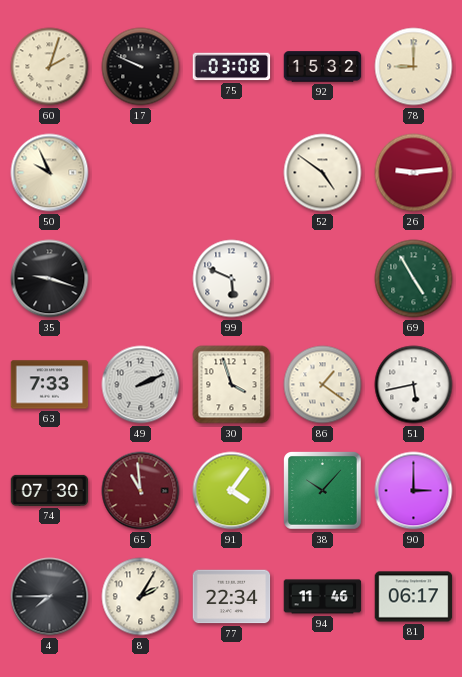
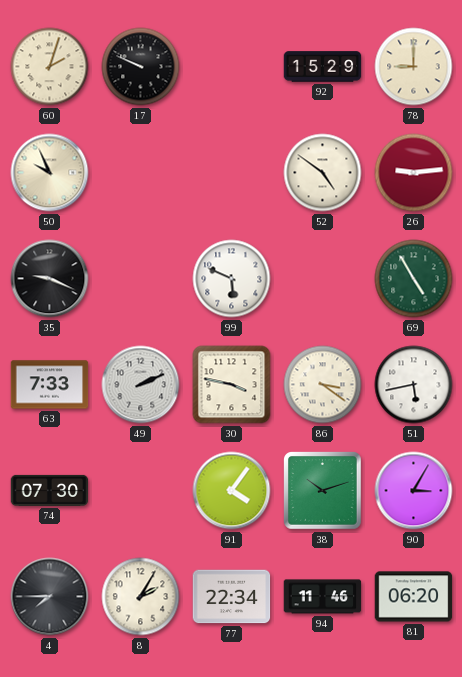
75: 03:08 -> none
92: 15:32 -> 15:29
35: 9:18 -> 9:19
30: 3:57 -> 3:47
86: 1:21 -> 3:21
65: 10:59 -> none
38: 10:07 -> 10:12
90: 3:00 -> 3:05
81: 06:17 -> 06:20
